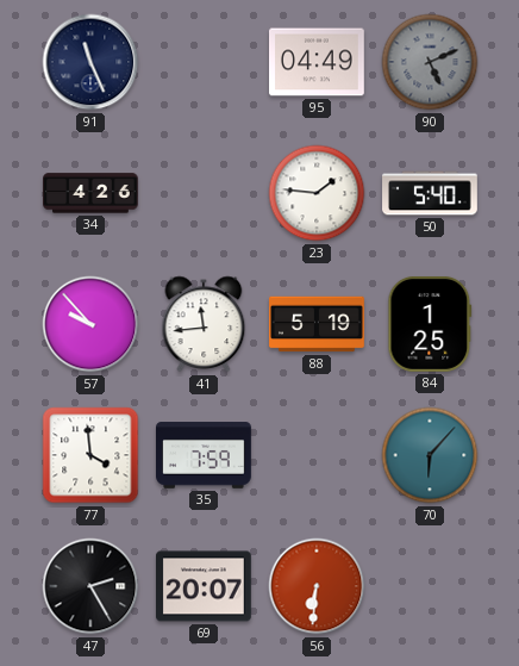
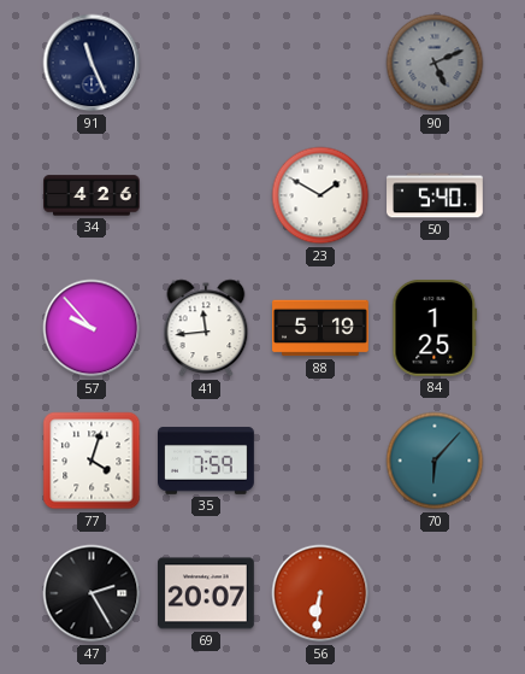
95: 04:49 -> none
23: 1:46 -> 1:50
77: 3:59 -> 4:03
